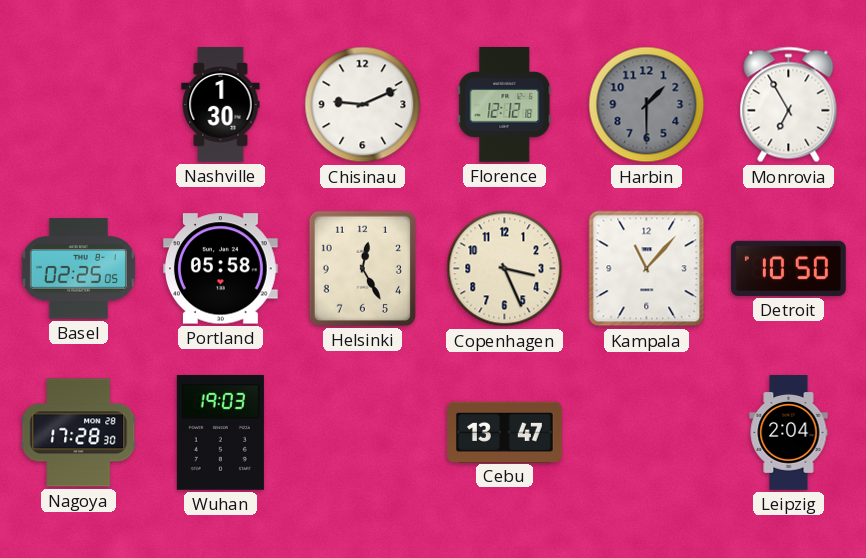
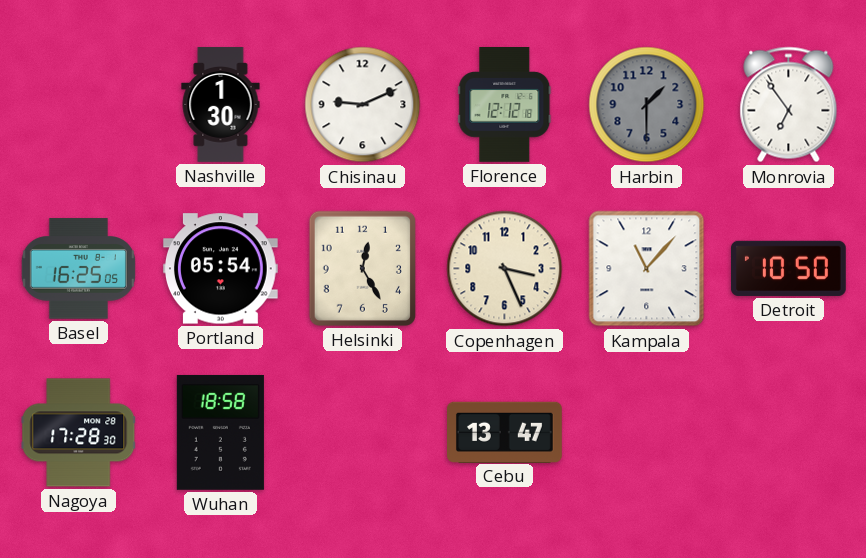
Monrovia: 6:55 -> 6:54
Basel: 02:25 -> 16:25
Portland: 05:58 -> 05:54
Wuhan: 19:03 -> 18:58
Leipzig: 2:04 -> none
